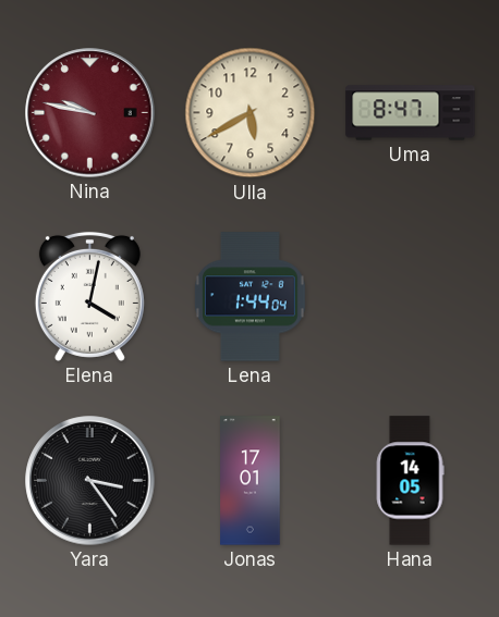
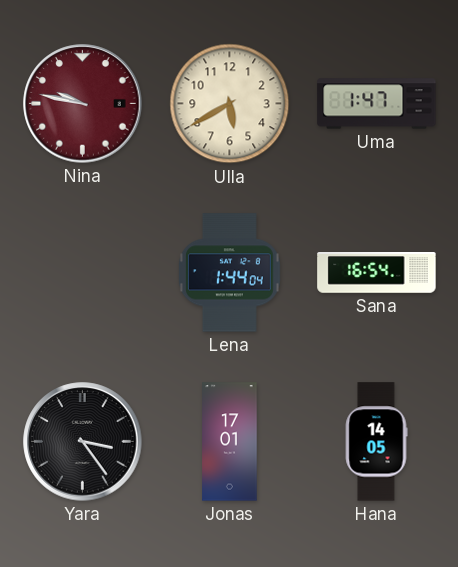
Uma: 8:47 -> 1:47
Elena: 4:02 -> none
Sana: none -> 16:54
